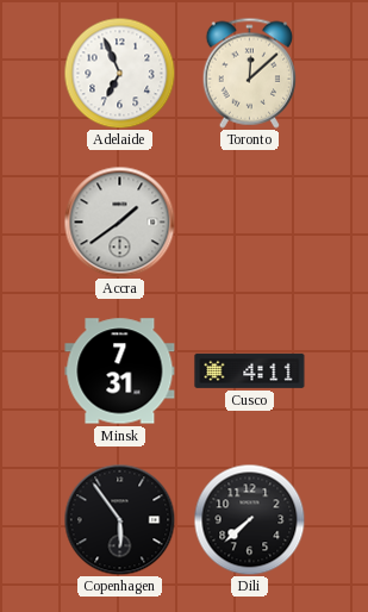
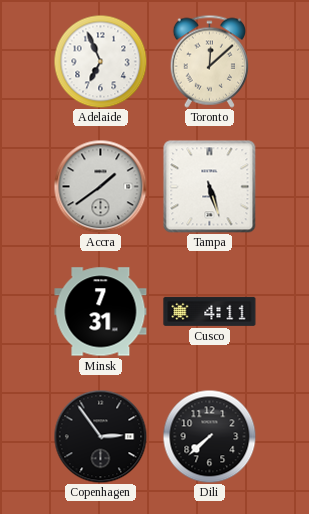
Tampa: none -> 5:27
Copenhagen: 5:54 -> 2:54
